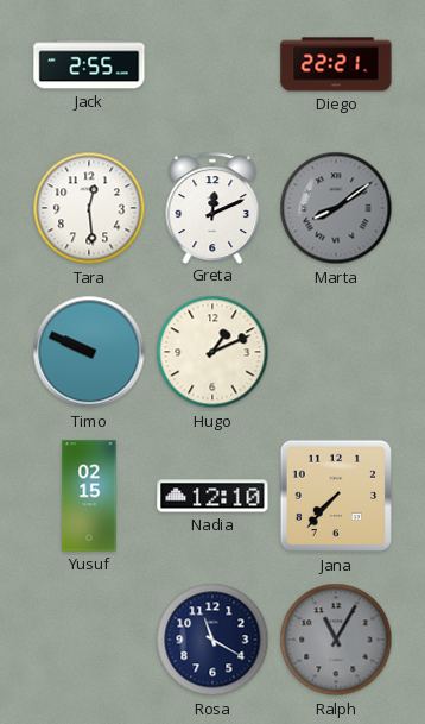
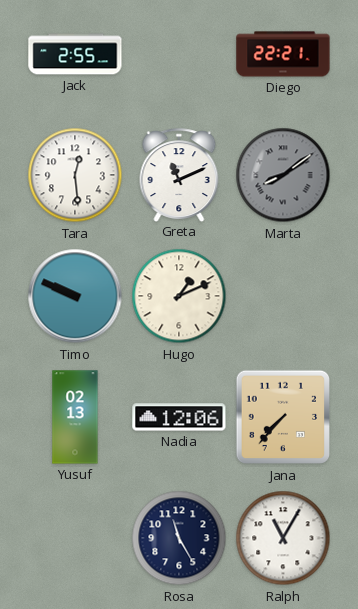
Greta: 12:11 -> 11:11
Yusuf: 02:15 -> 02:13
Nadia: 12:10 -> 12:06
Rosa: 11:20 -> 11:25
Ralph dial: grey -> white
